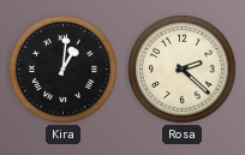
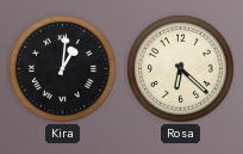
Rosa: 2:22 -> 6:22
